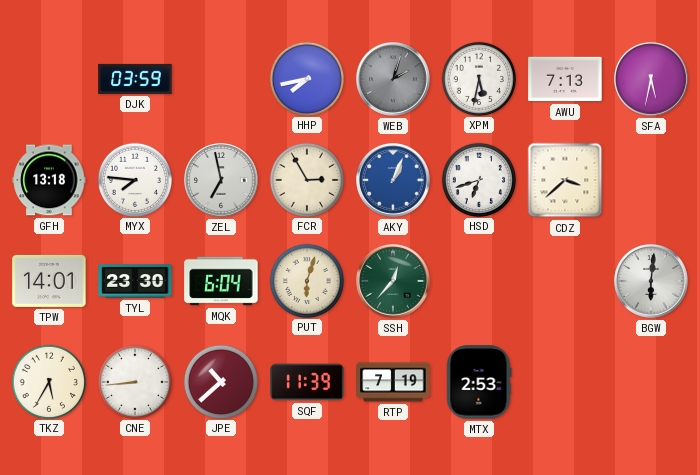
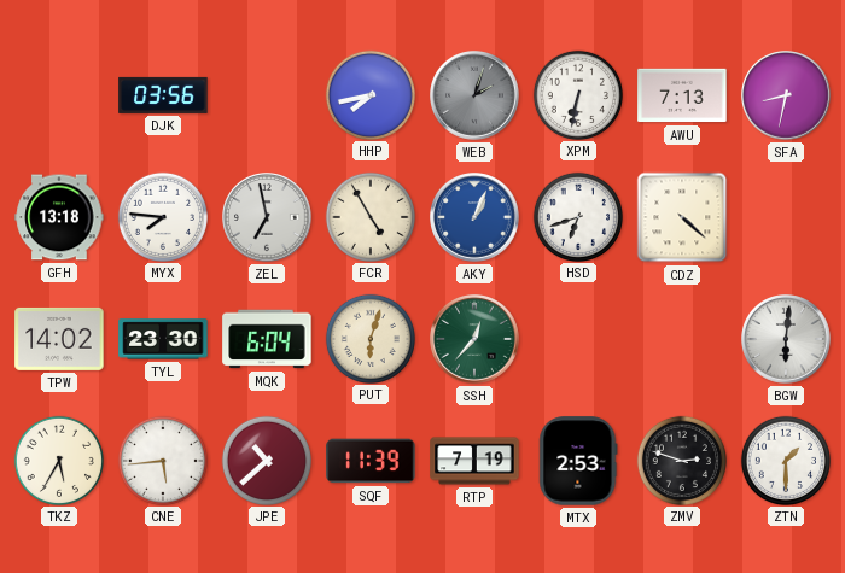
DJK: 03:59 -> 03:56
XPM: 5:32 -> 6:32
SFA: 5:32 -> 8:32
FCR: 2:55 -> 4:55
CDZ: 3:38 -> 4:22
TPW: 14:01 -> 14:02
CNE: 8:44 -> 5:44
ZMV: none -> 2:48
ZTN: none -> 1:30
